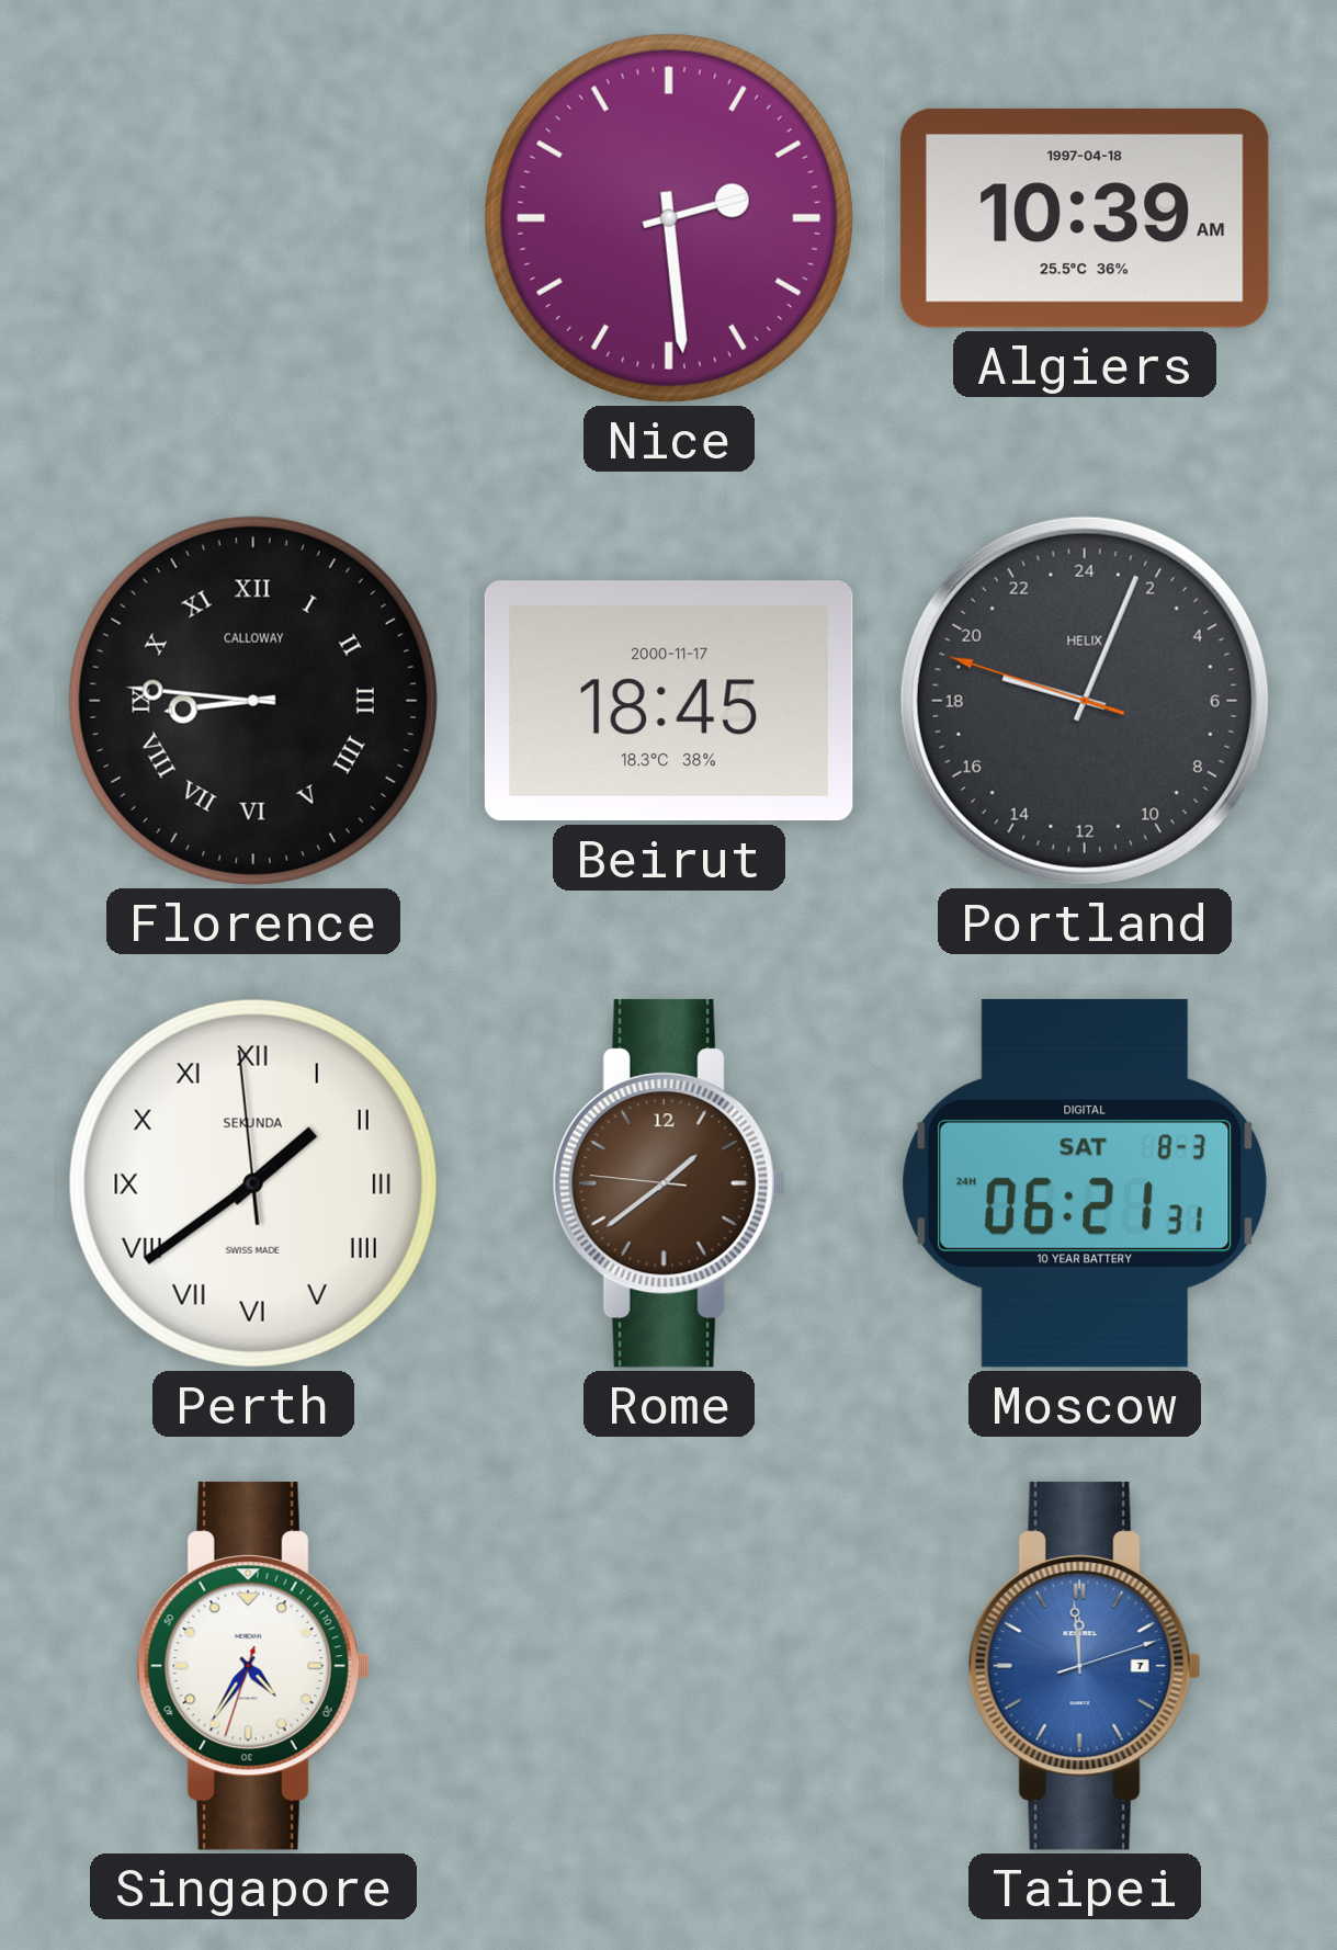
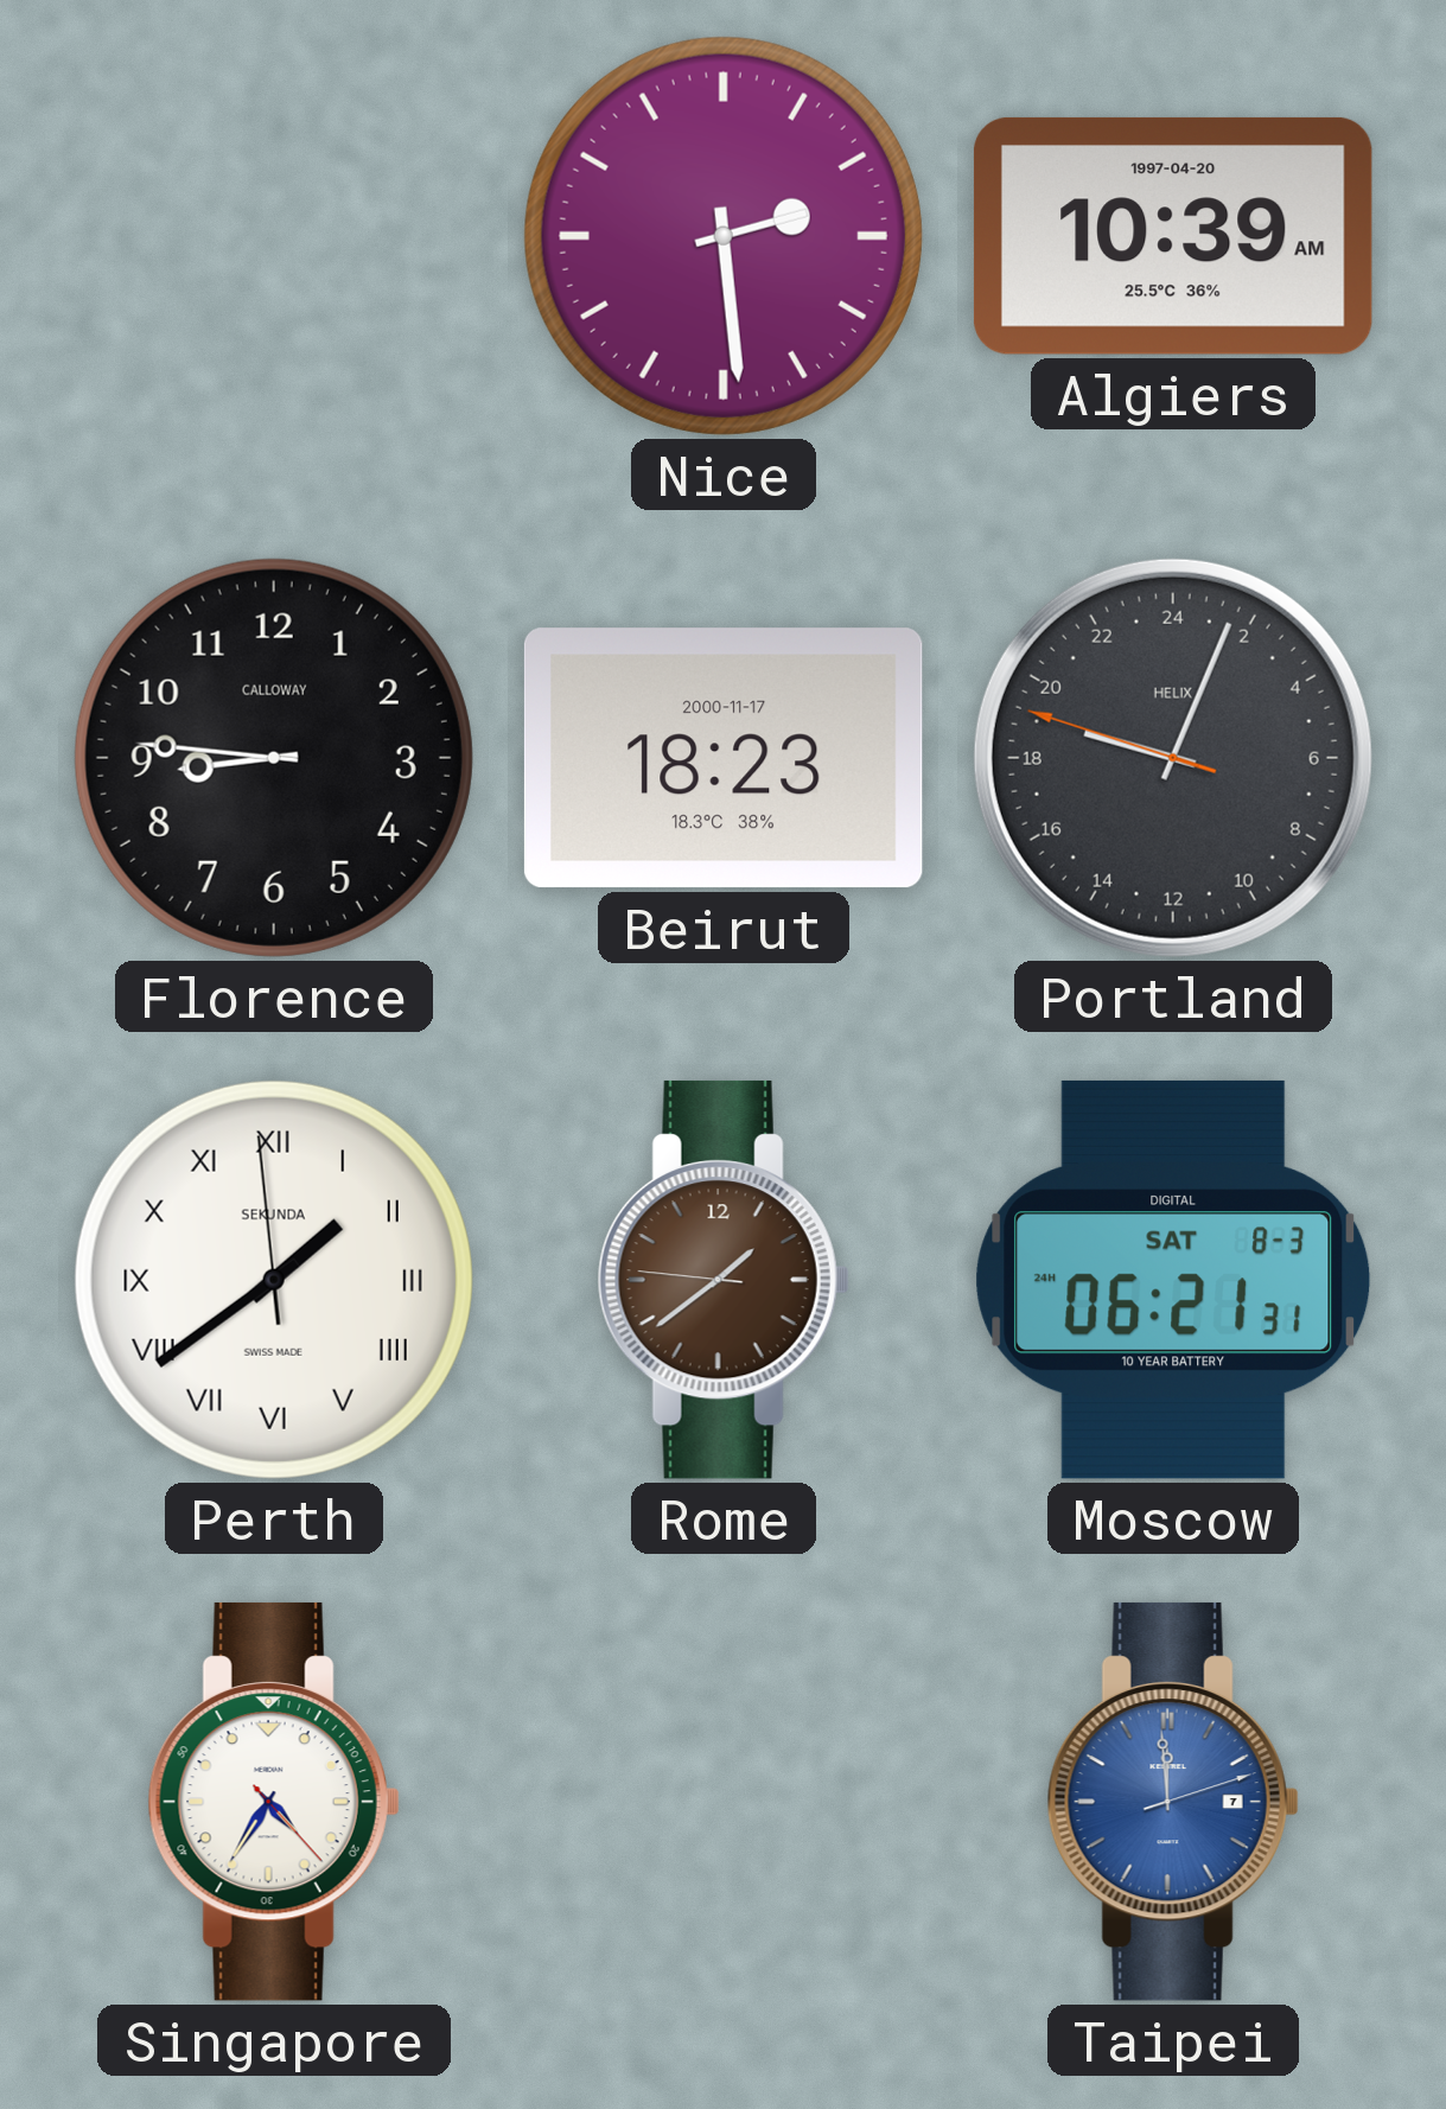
Algiers date: 1997-04-18 -> 1997-04-20
Florence numerals: Roman -> Arabic
Beirut: 18:45 -> 18:23
Singapore: 4:35:33 -> 4:35:23
